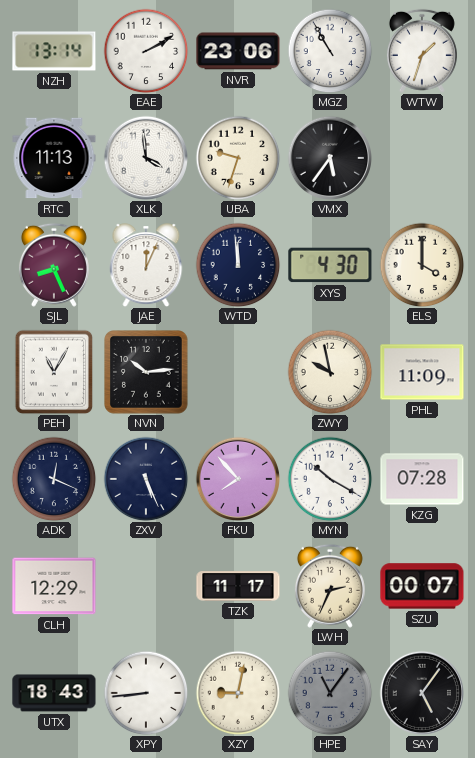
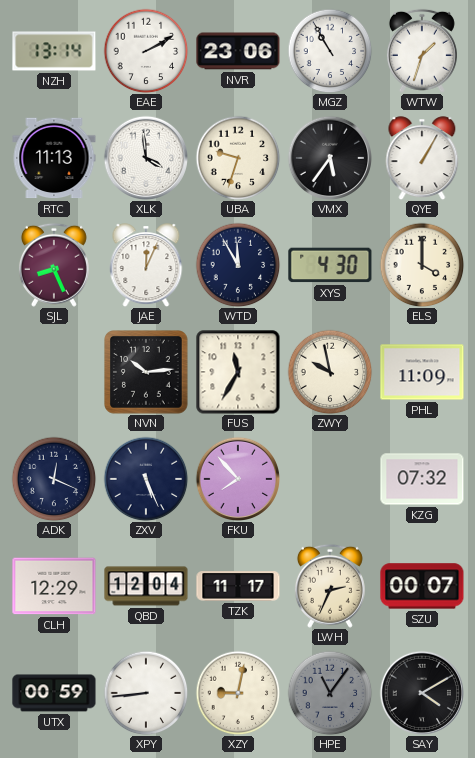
QYE: none -> 1:05
WTD: 11:59 -> 11:55
PEH: 11:05 -> none
FUS: none -> 11:35
MYN: 10:20 -> none
KZG: 07:28 -> 07:32
QBD: none -> 12:04
UTX: 18:43 -> 00:59
SAY: 5:06 -> 4:10
